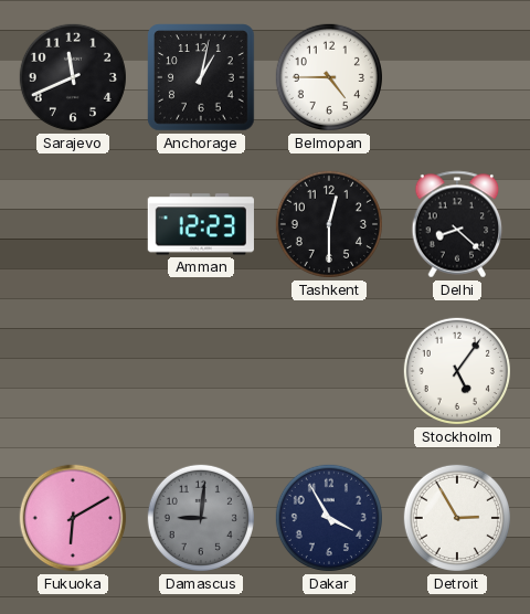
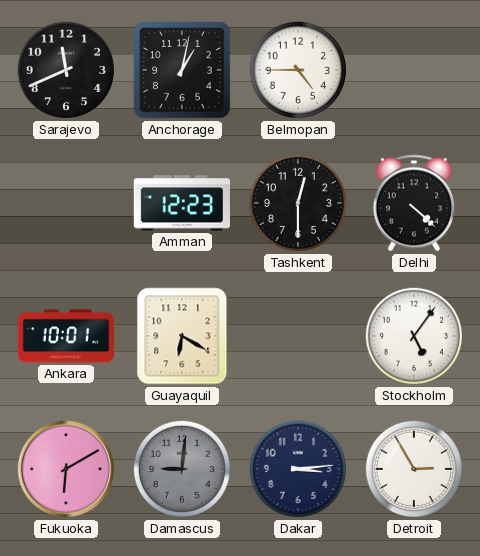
Delhi: 8:22 -> 4:22
Ankara: none -> 10:01
Guayaquil: none -> 6:20
Dakar: 3:55 -> 3:14
